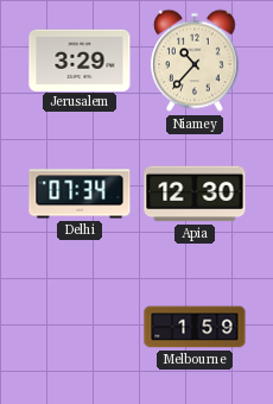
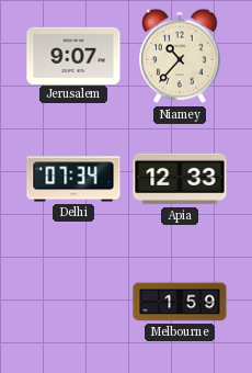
Jerusalem: 3:29 -> 9:07
Apia: 12:30 -> 12:33
